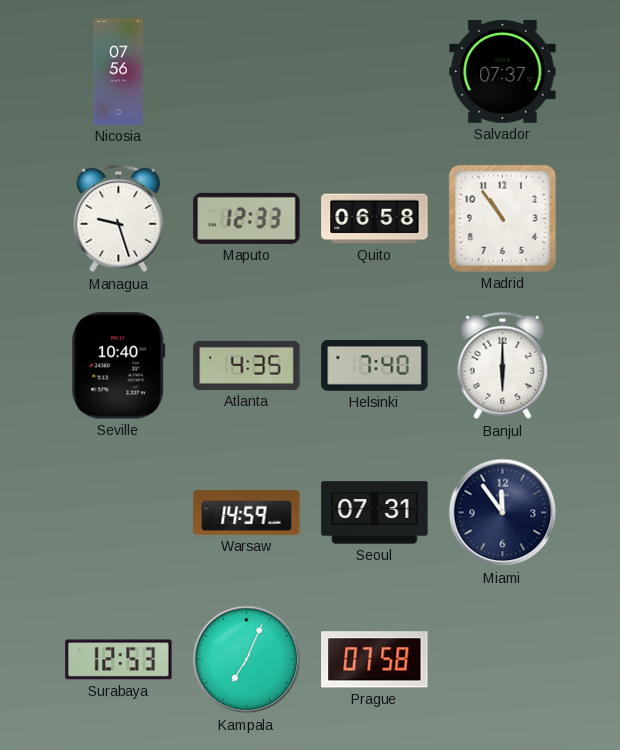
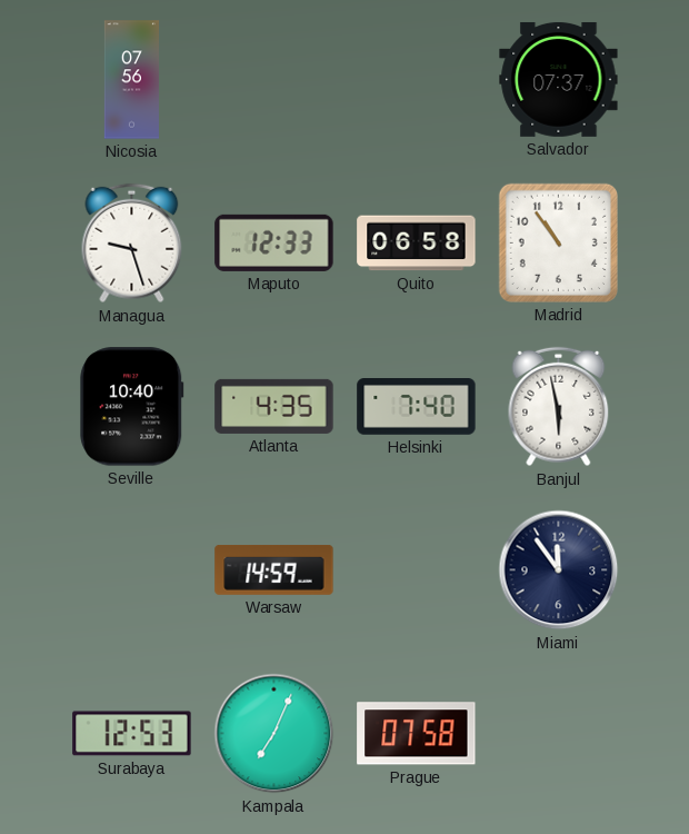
Banjul: 6:00 -> 5:58
Seoul: 07:31 -> none
